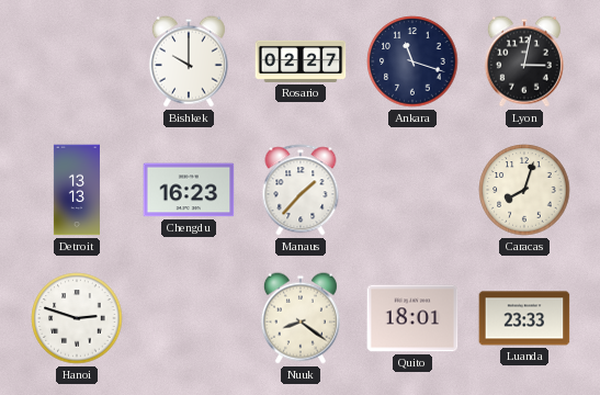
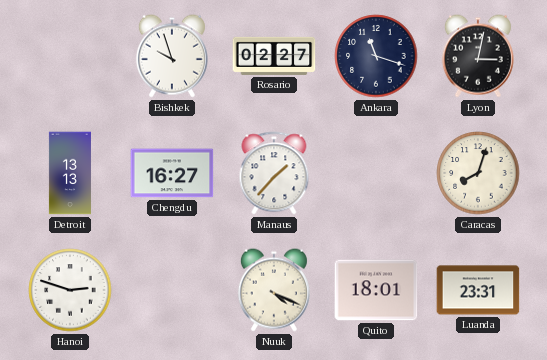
Bishkek: 10:00 -> 9:57
Chengdu: 16:23 -> 16:27
Nuuk: 8:21 -> 4:19
Luanda: 23:33 -> 23:31
